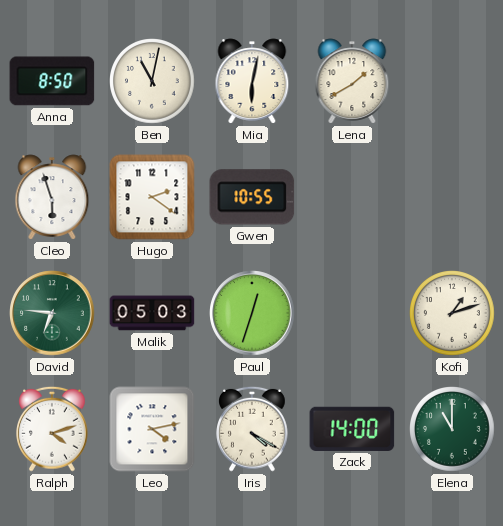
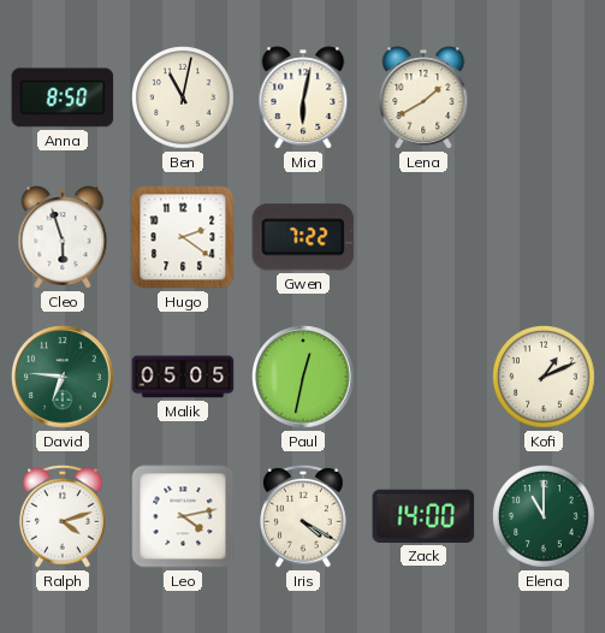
Gwen: 10:55 -> 7:22
Malik: 05:03 -> 05:05
Paul: 12:33 -> 12:32
Kofi: 1:12 -> 1:11
